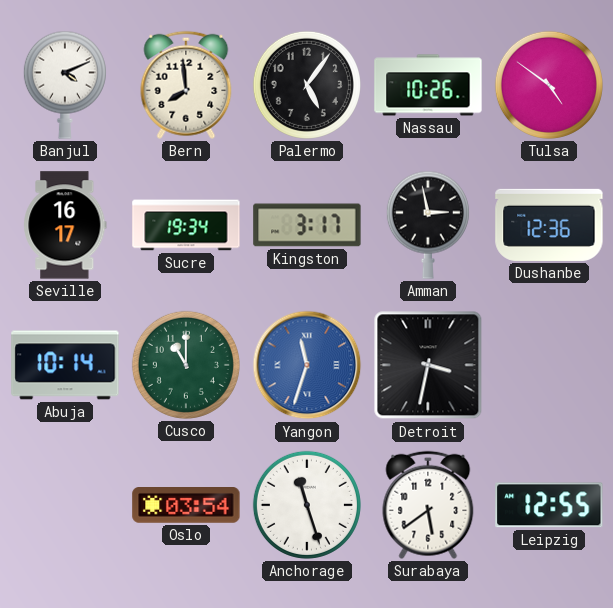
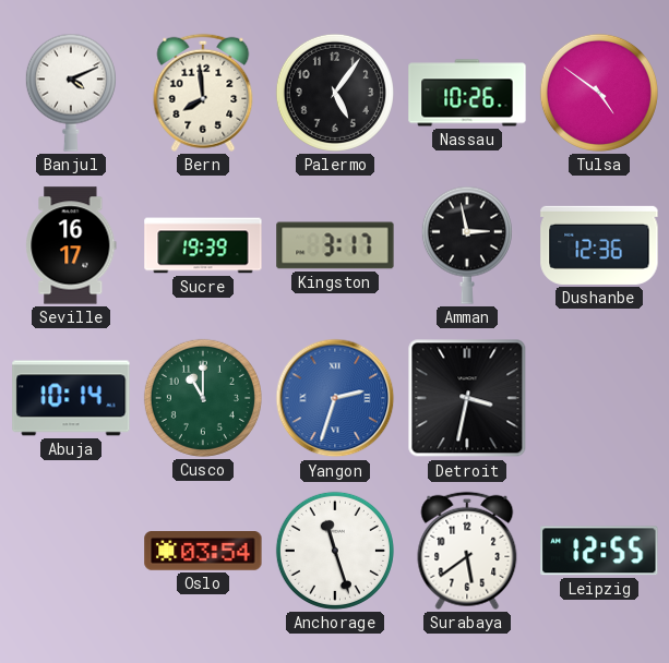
Sucre: 19:34 -> 19:39
Yangon: 11:33 -> 2:33
